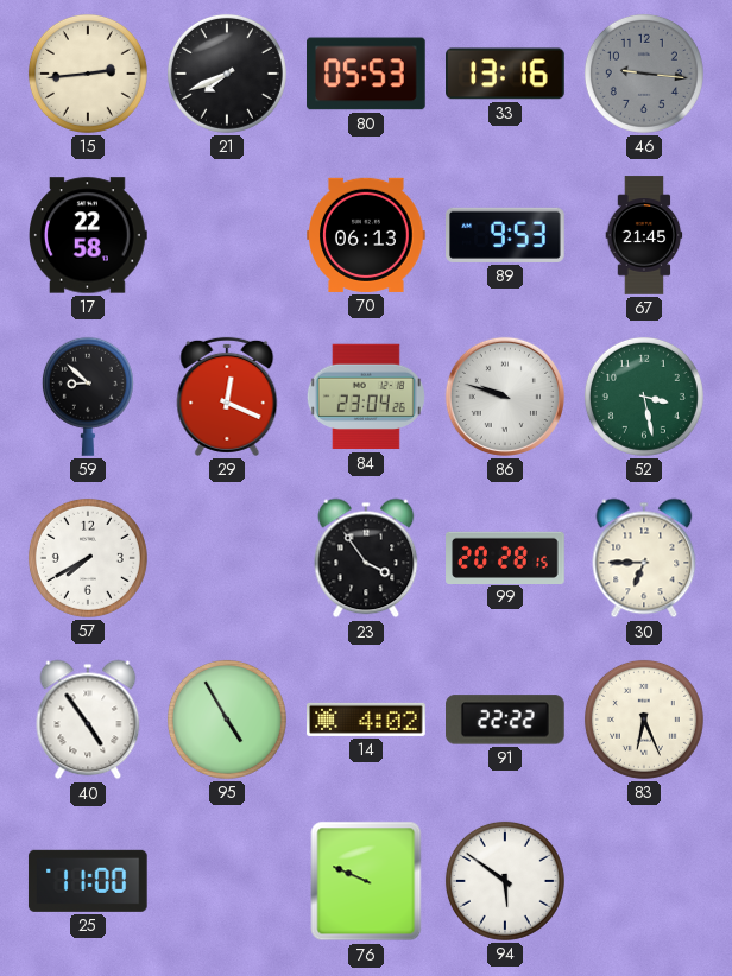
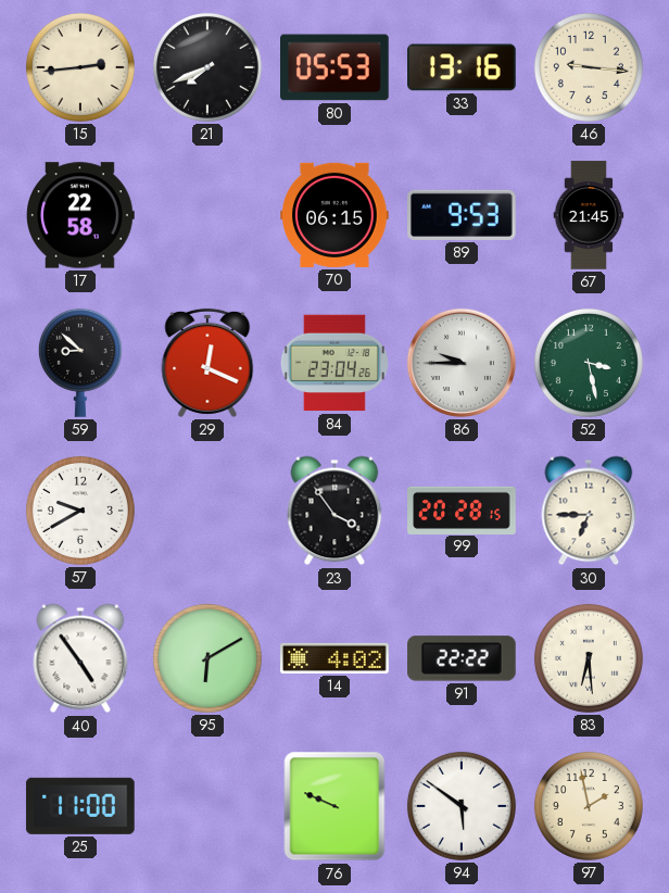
46 dial: grey -> cream
70: 06:13 -> 06:15
86: 9:48 -> 9:45
57: 7:40 -> 9:40
95: 4:55 -> 6:10
83: 6:26 -> 6:29
97: none -> 1:58
